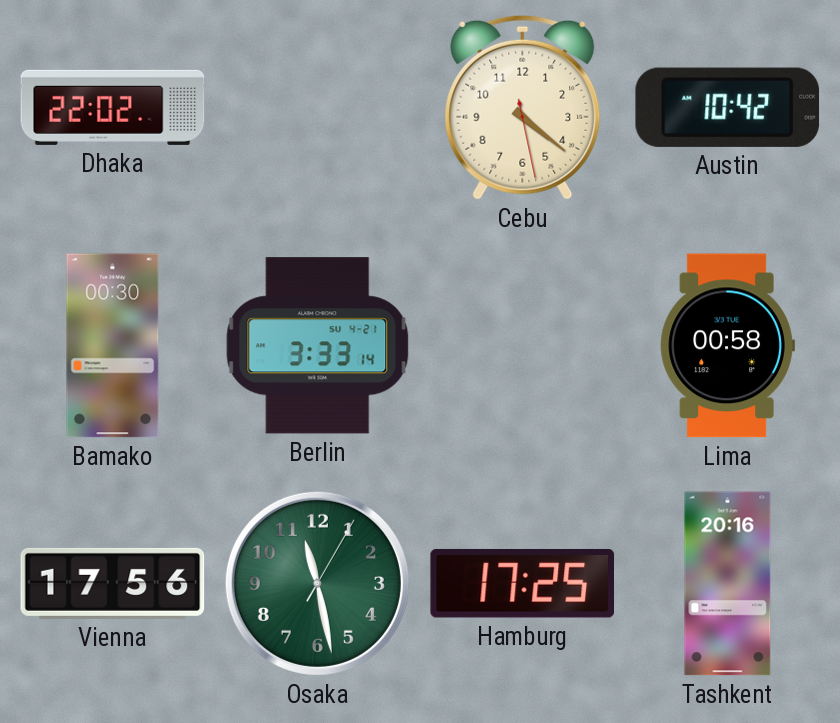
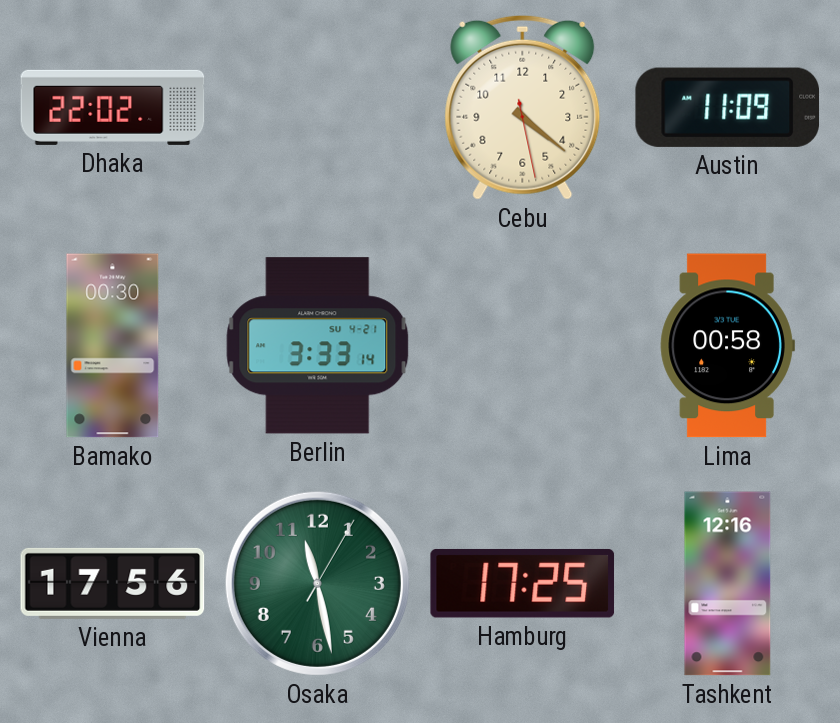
Austin: 10:42 -> 11:09
Tashkent: 20:16 -> 12:16
